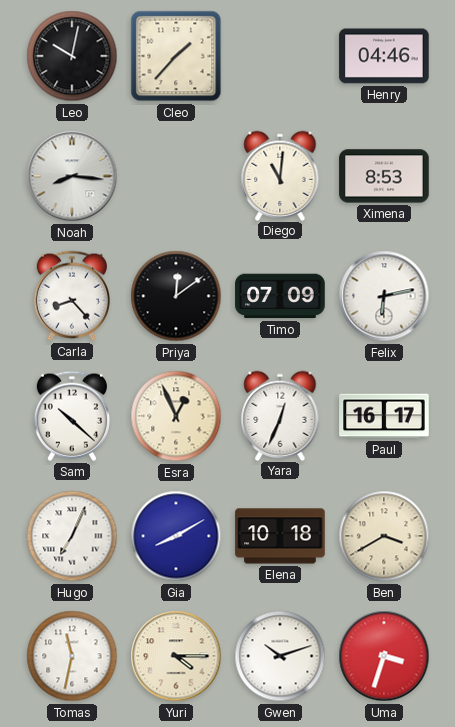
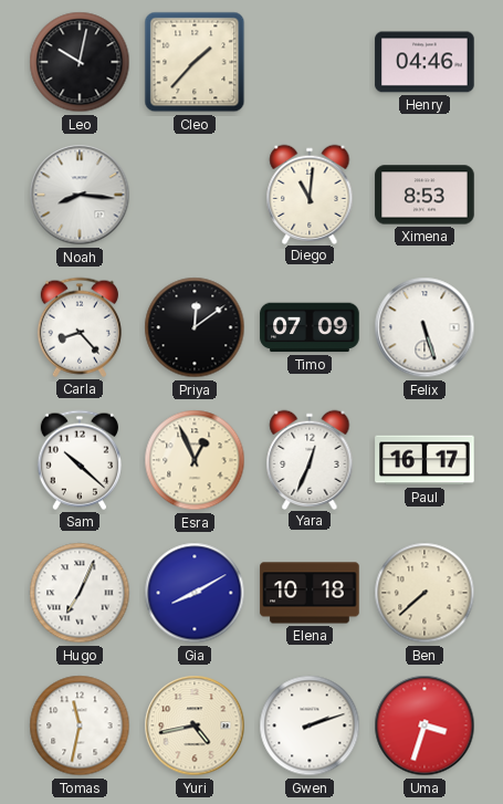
Felix: 6:13 -> 5:27
Ben: 3:40 -> 7:38
Yuri: 4:15 -> 4:43
Gwen: 10:12 -> 2:12
